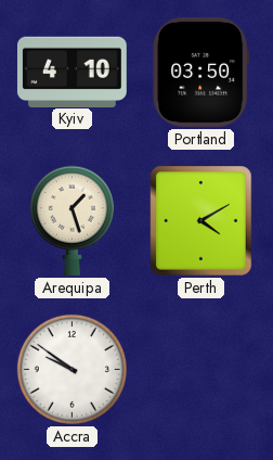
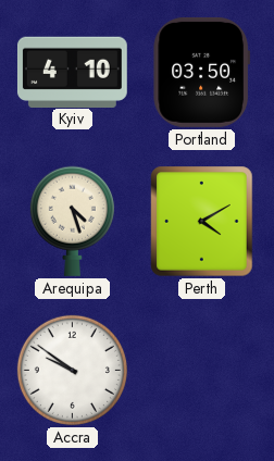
Arequipa: 1:27 -> 4:27
